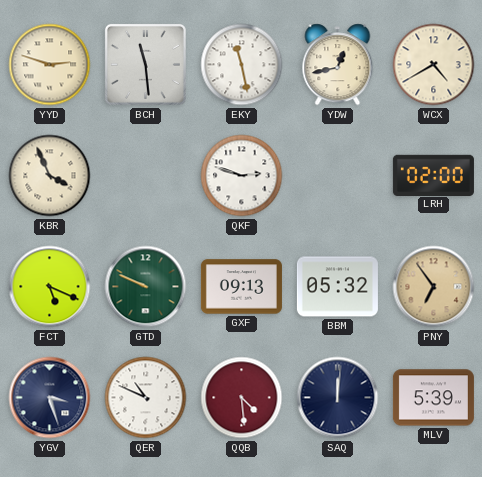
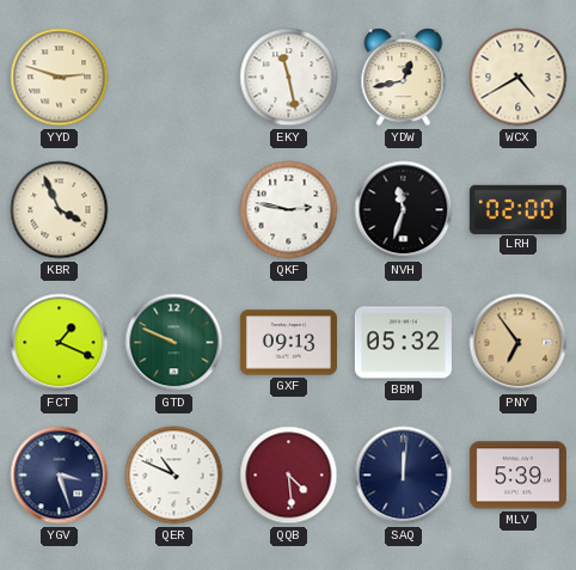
BCH: 11:29 -> none
QKF: 2:48 -> 2:47
NVH: none -> 11:33
FCT: 5:19 -> 1:19
